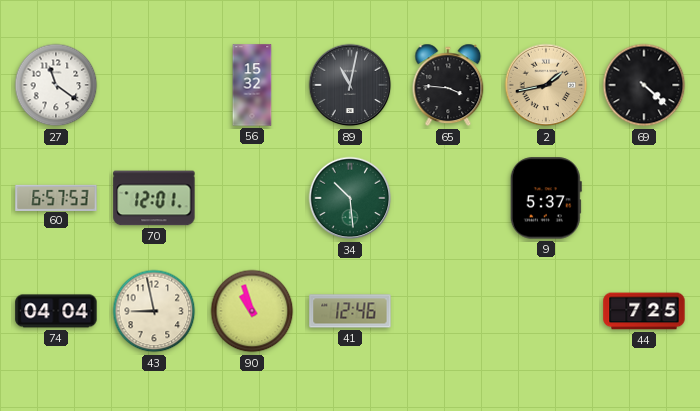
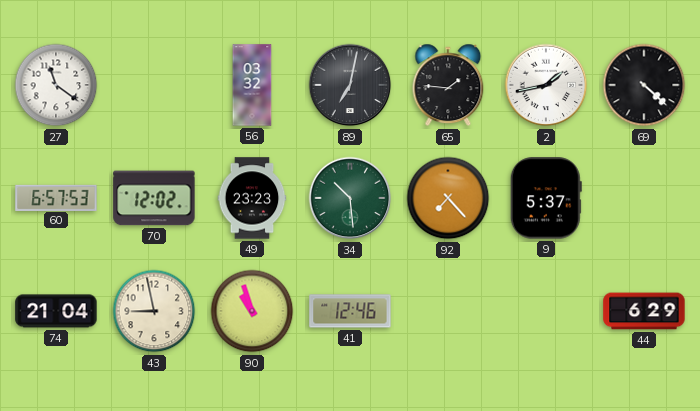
56: 15:32 -> 03:32
89: 11:02 -> 7:02
65: 3:46 -> 1:46
2 dial: champagne -> white
70: 12:01 -> 12:02
49: none -> 23:23
92: none -> 7:23
74: 04:04 -> 21:04
44: 7:25 -> 6:29
